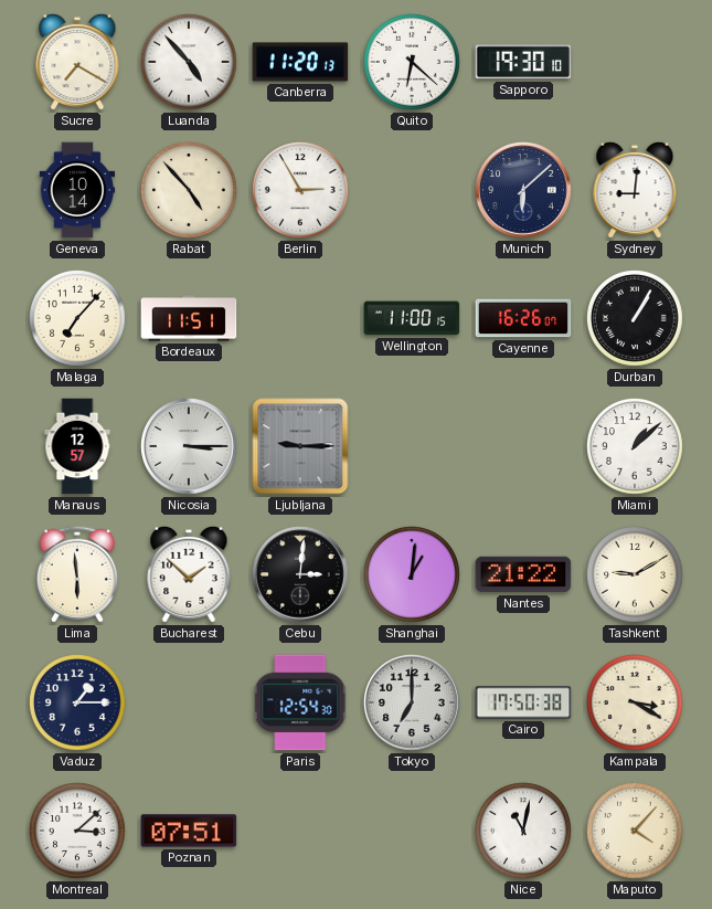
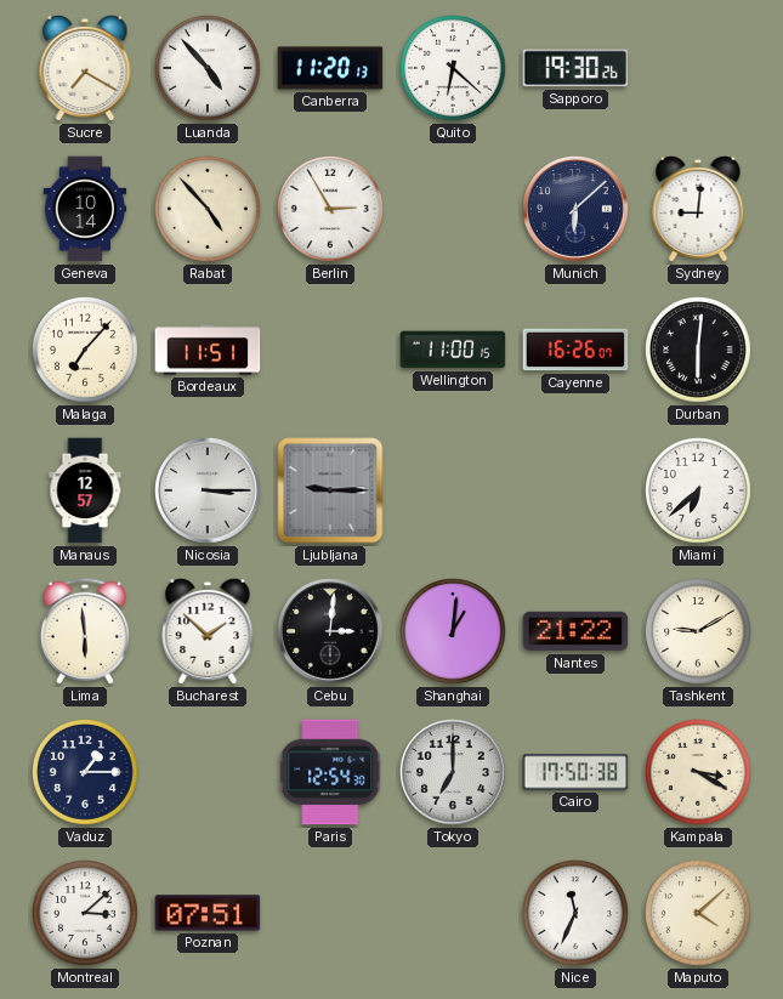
Sapporo: 19:30:10 -> 19:30:26
Durban: 1:05 -> 6:01
Miami: 1:08 -> 6:38
Nice: 11:02 -> 11:34
Maputo: 4:07 -> 4:08
